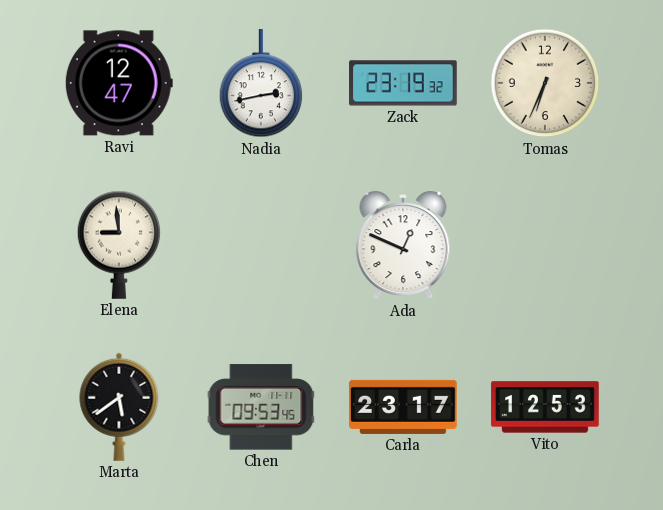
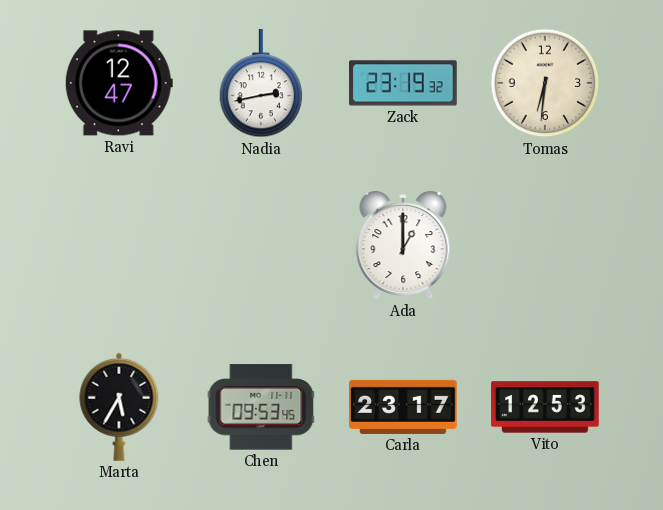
Tomas: 6:34 -> 6:31
Elena: 8:59 -> none
Ada: 12:49 -> 1:00
Marta: 5:39 -> 5:35
